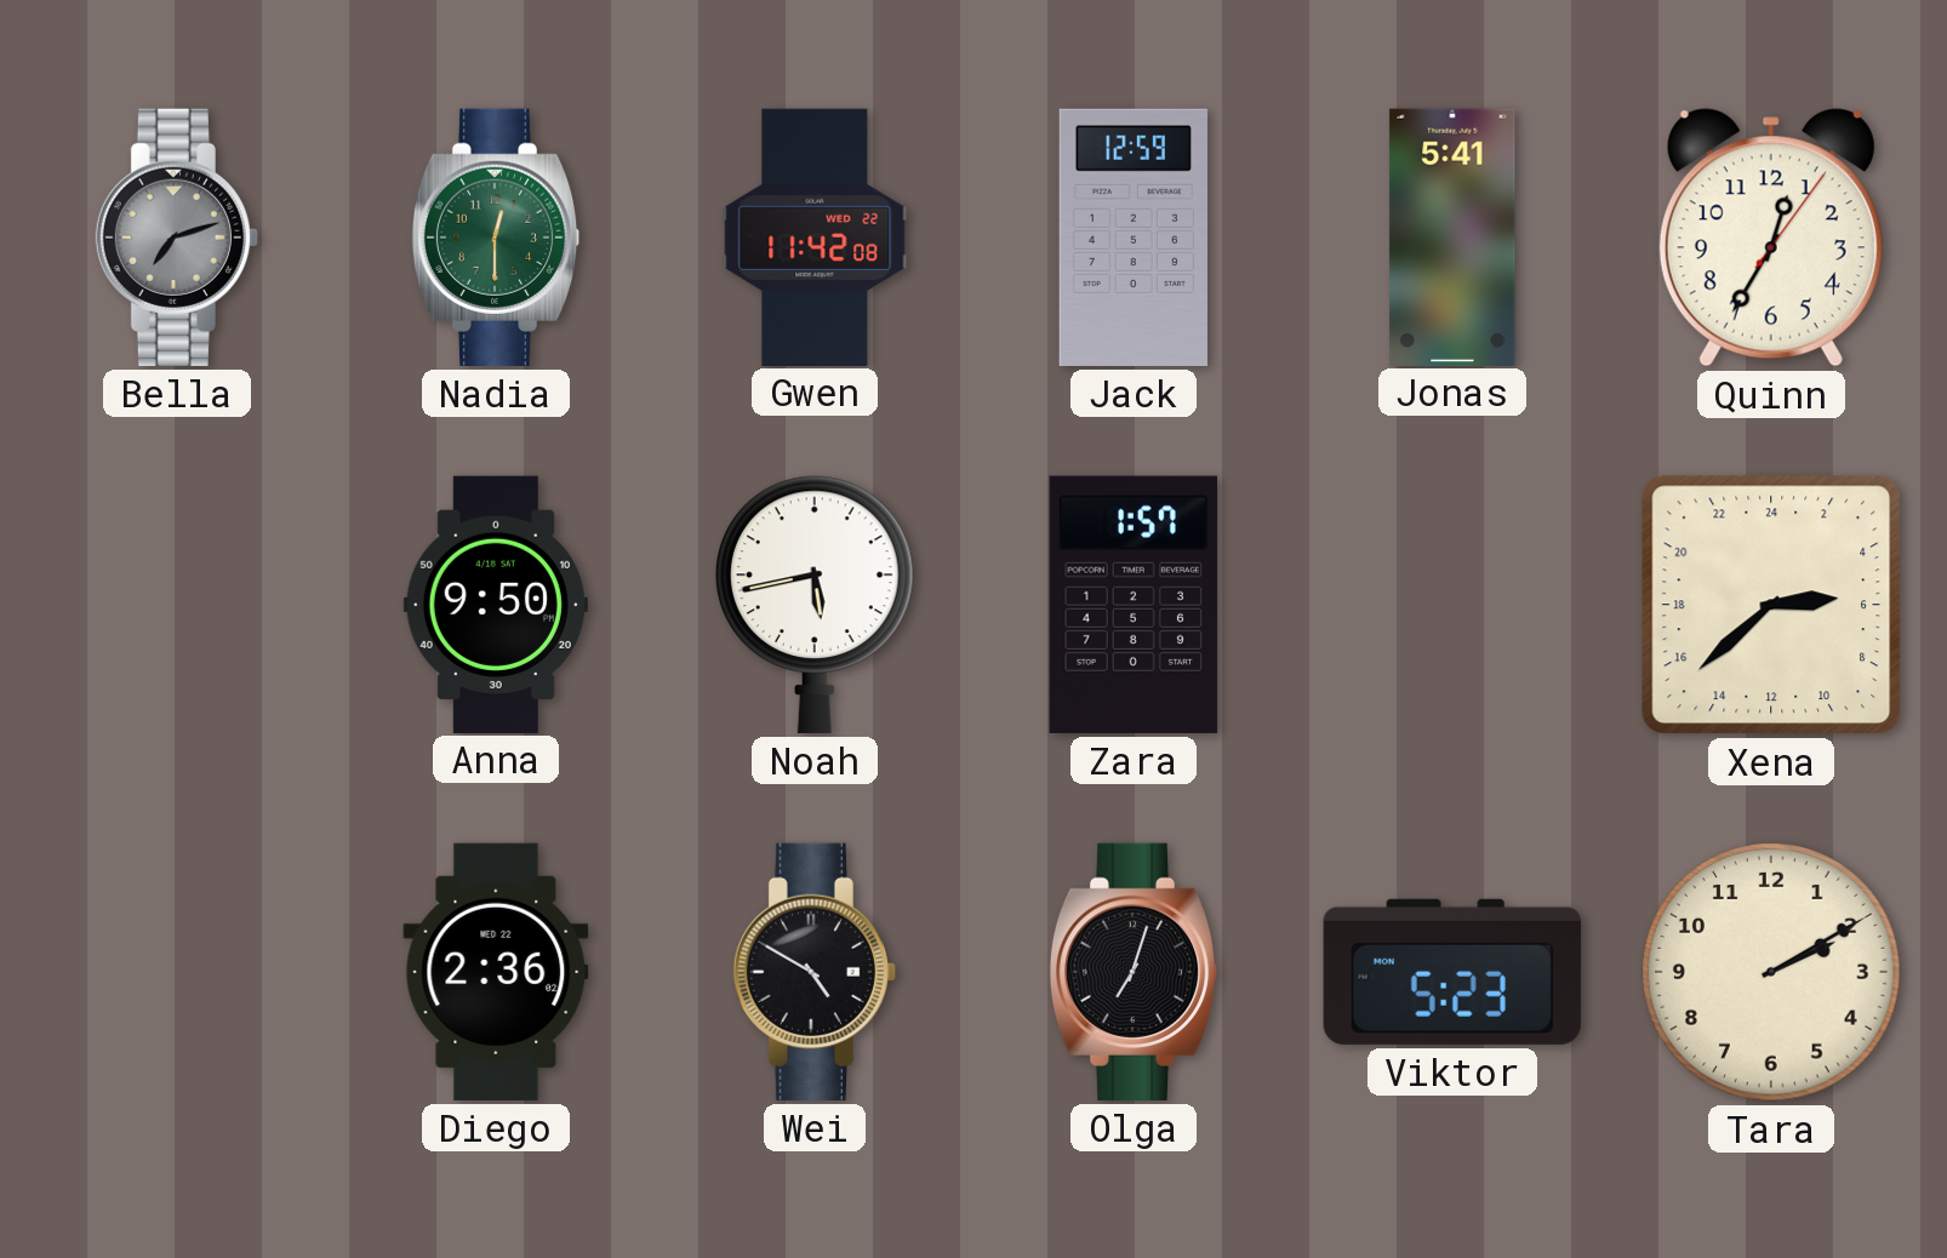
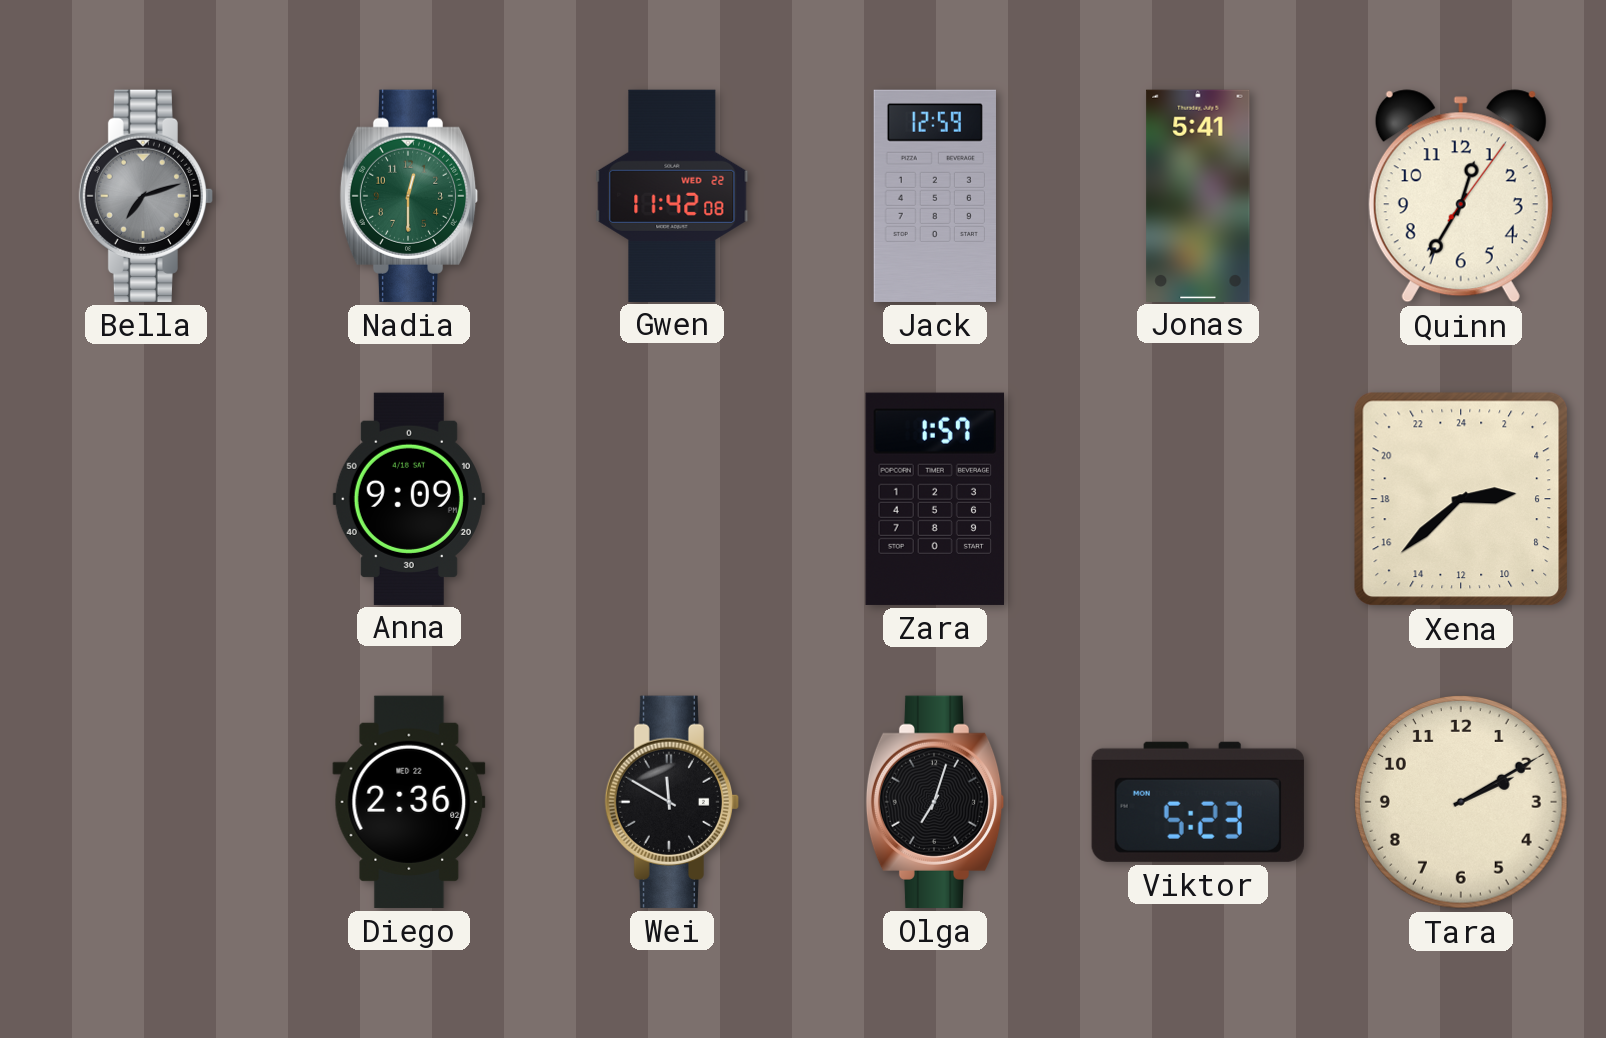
Anna: 9:50 -> 9:09
Noah: 5:43 -> none
Wei: 4:50 -> 11:50
